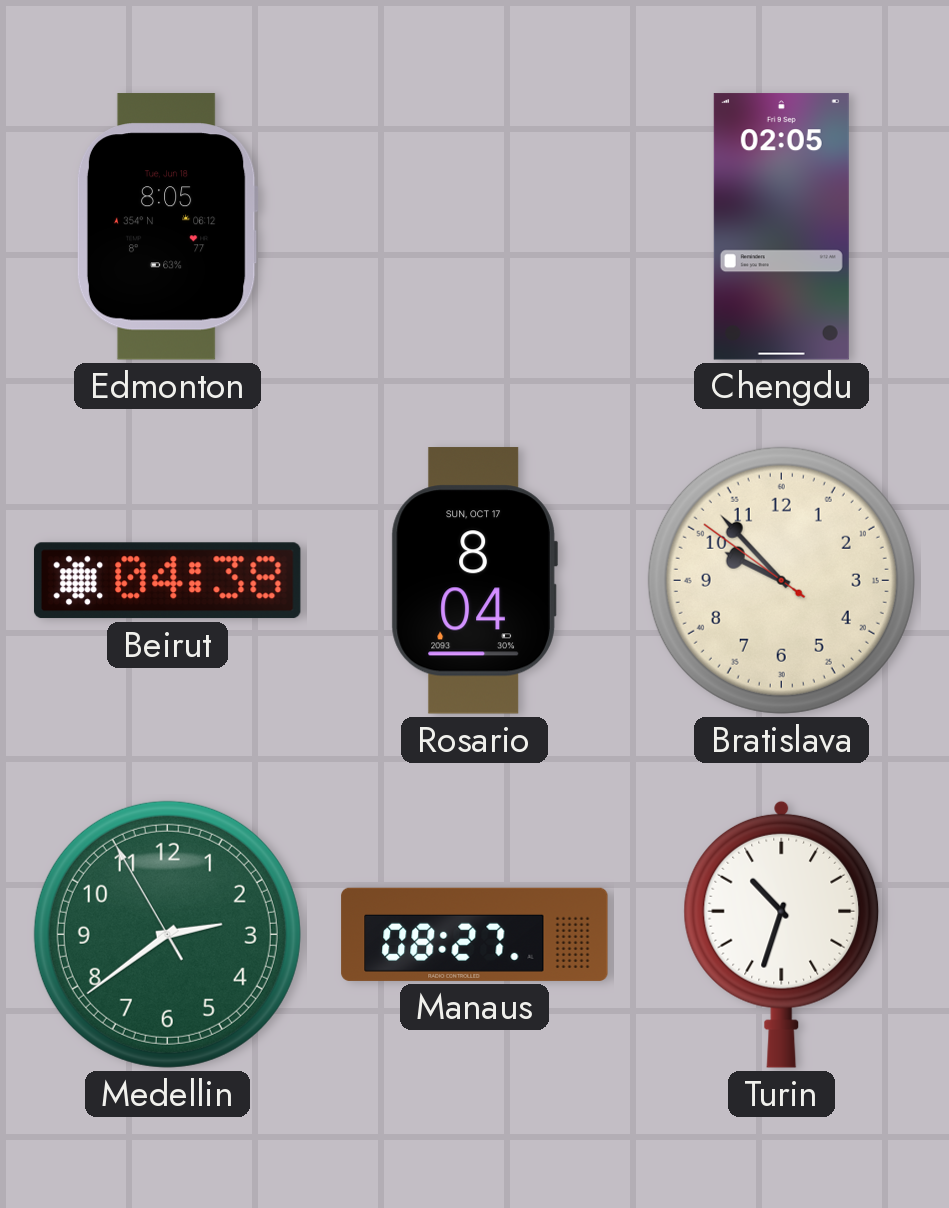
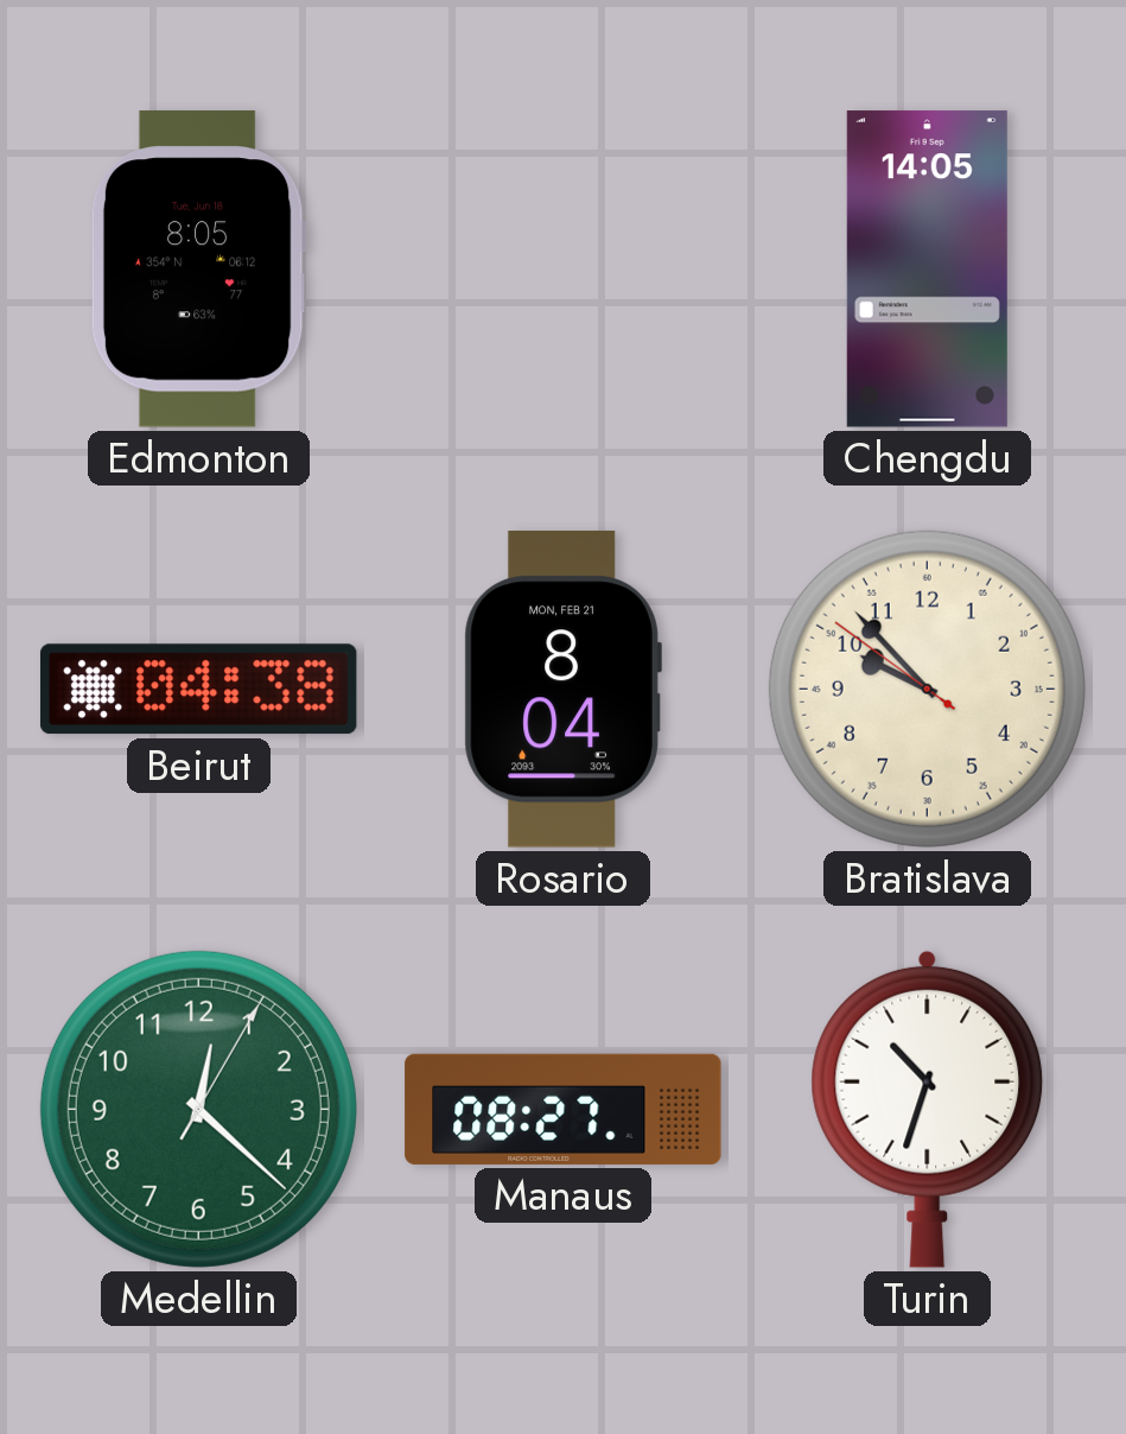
Chengdu: 02:05 -> 14:05
Rosario date: SUN, OCT 17 -> MON, FEB 21
Medellin: 2:38 -> 12:22
